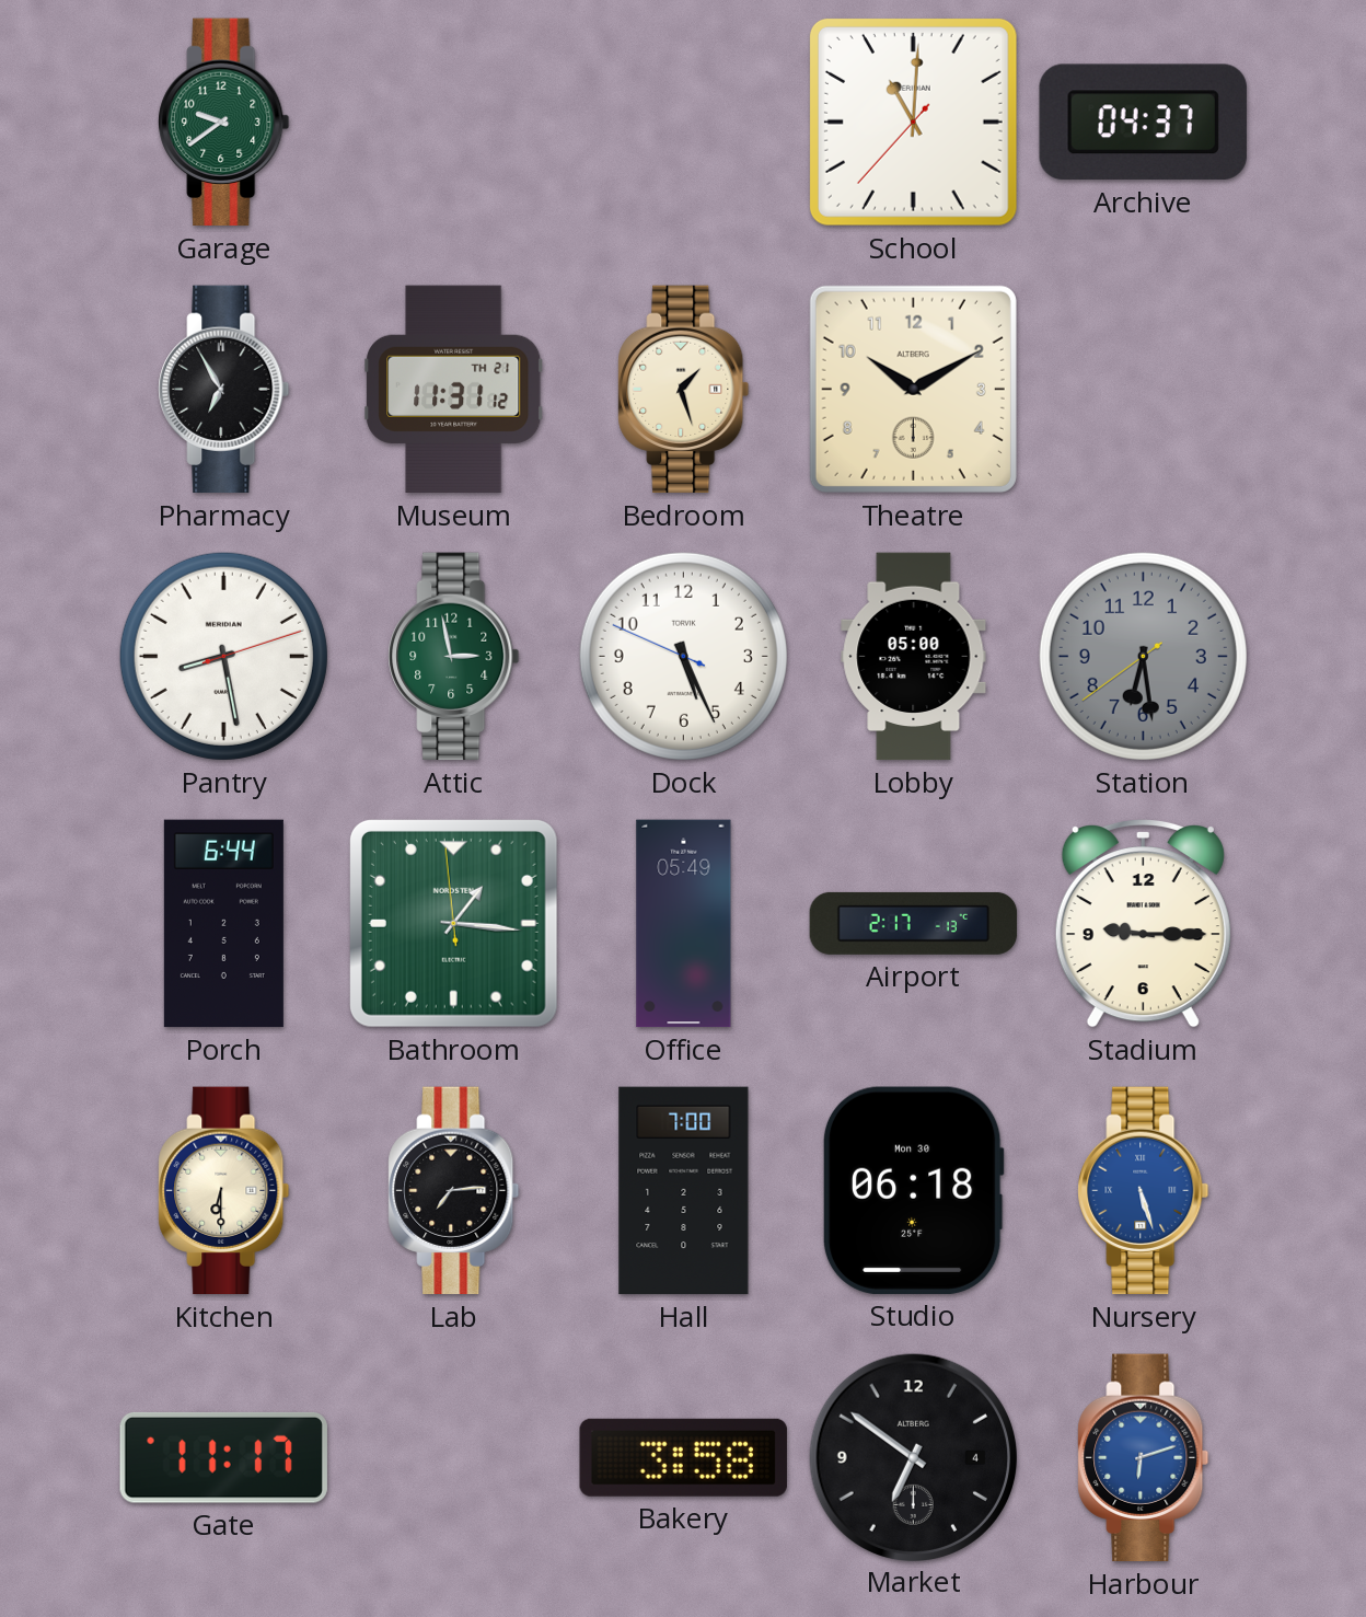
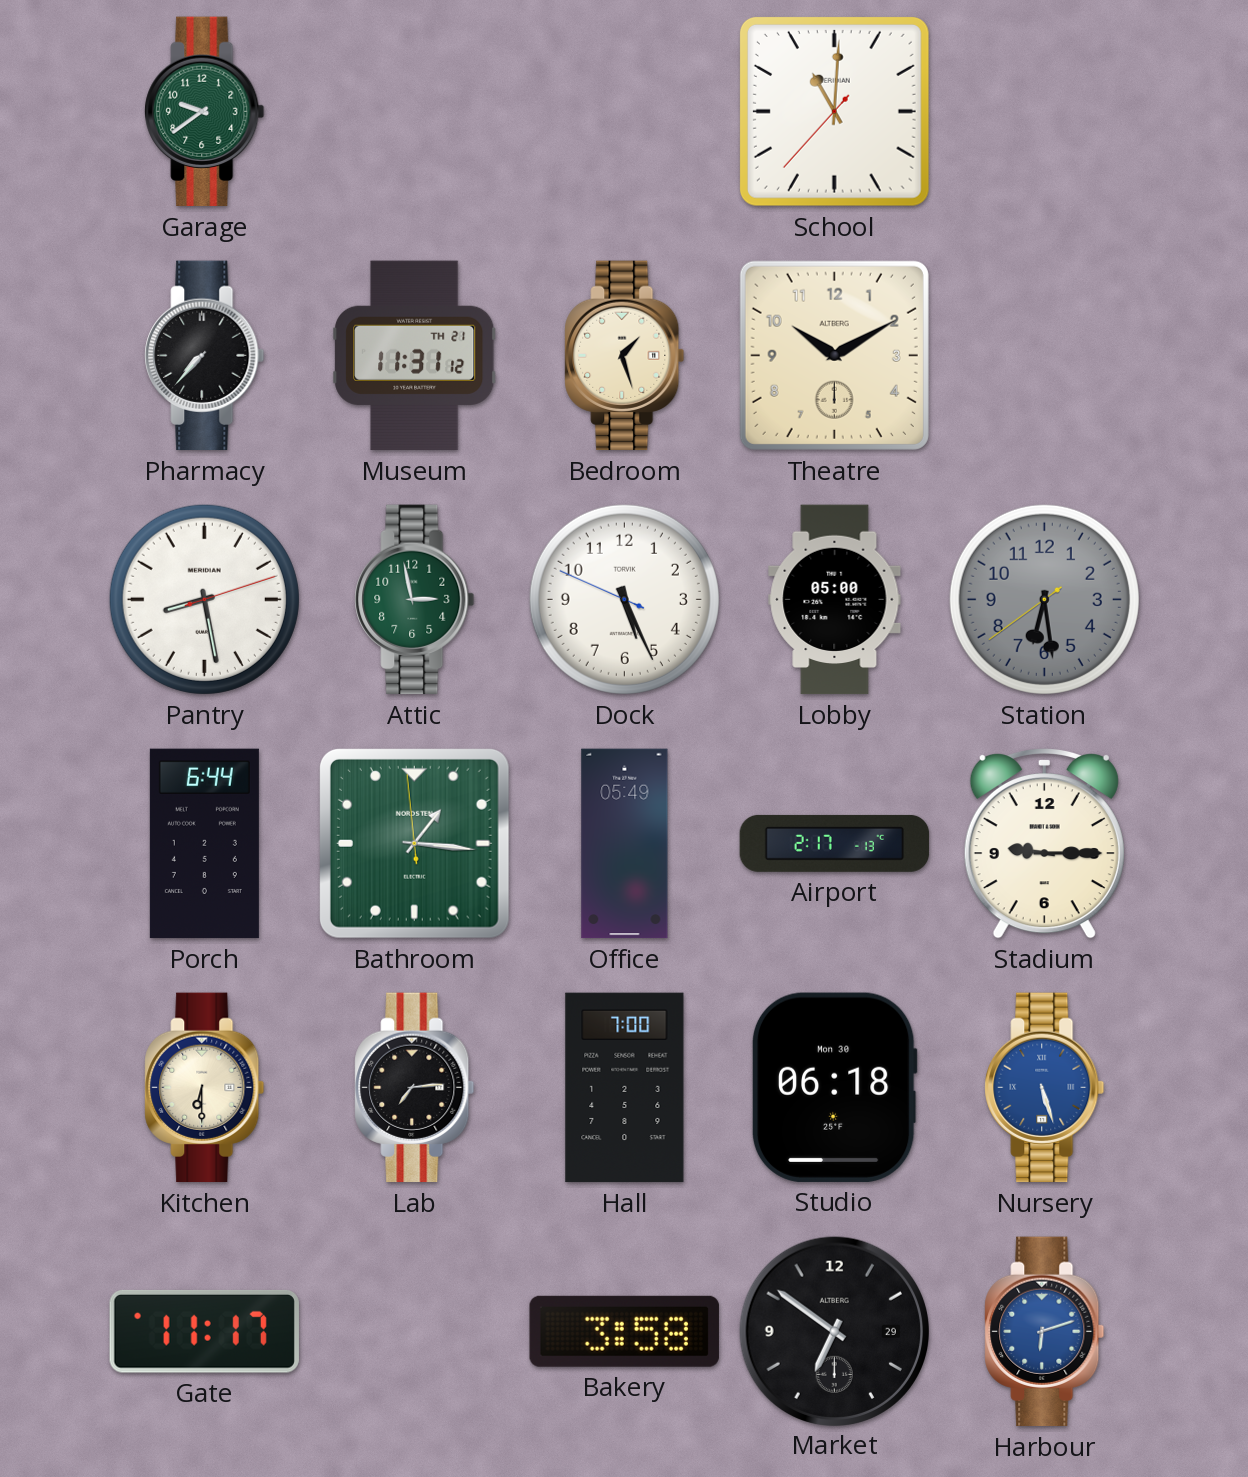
Archive: 04:37 -> none
Pharmacy: 6:55 -> 7:37
Market date: 4 -> 29
